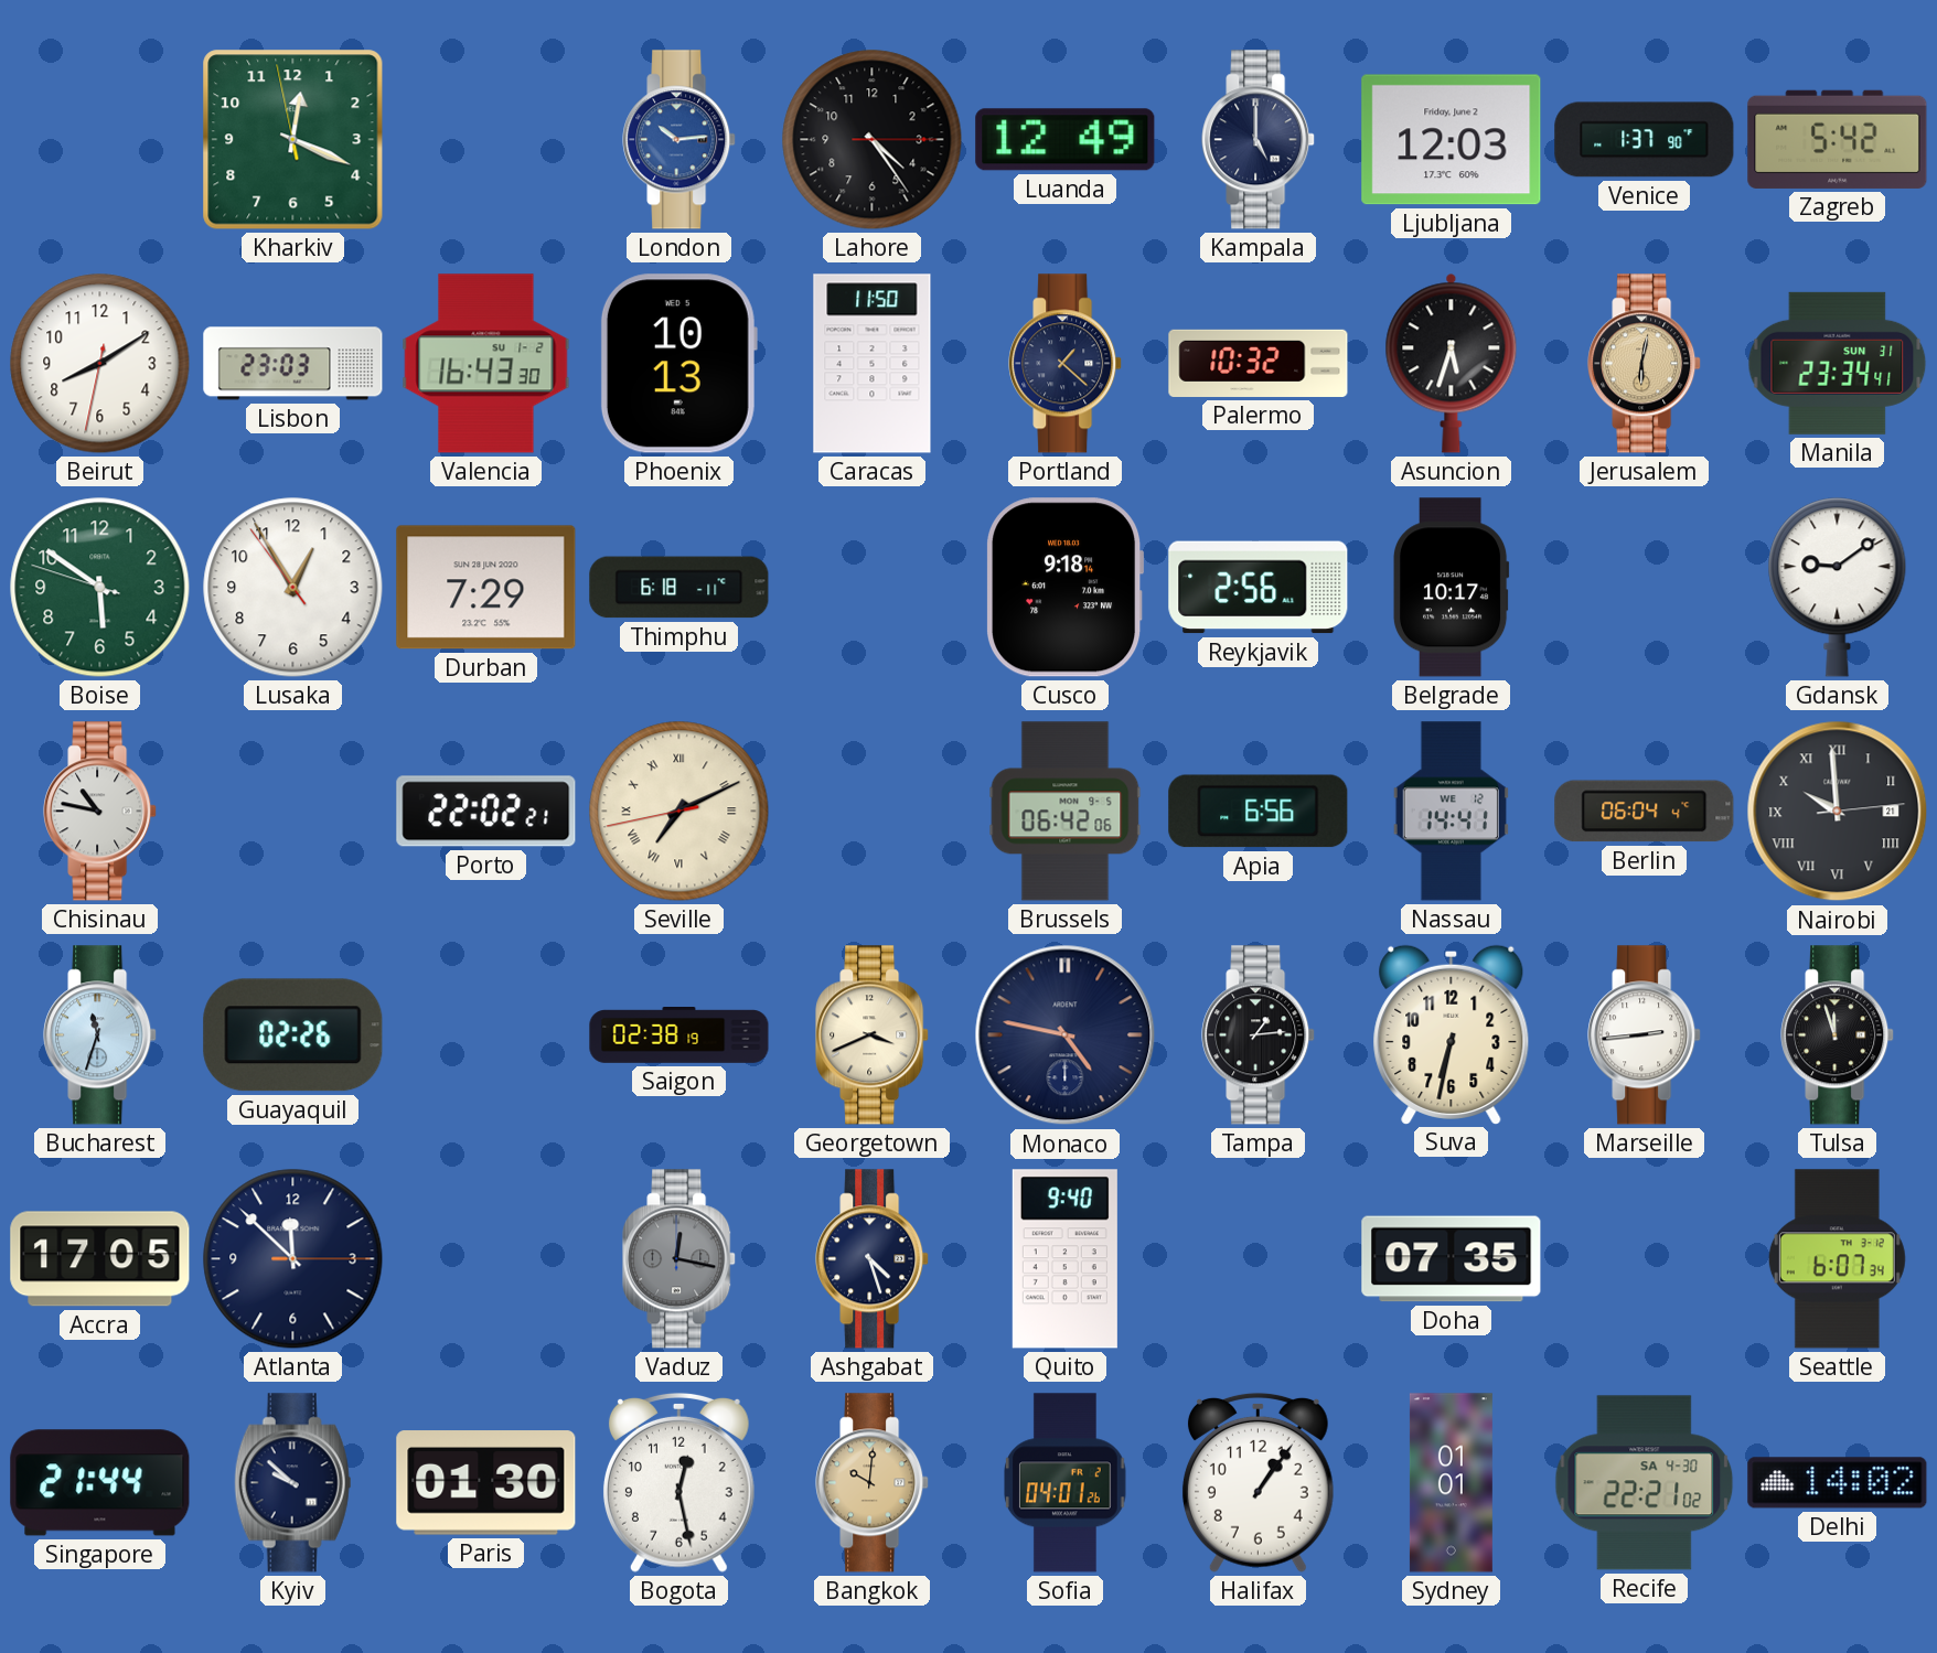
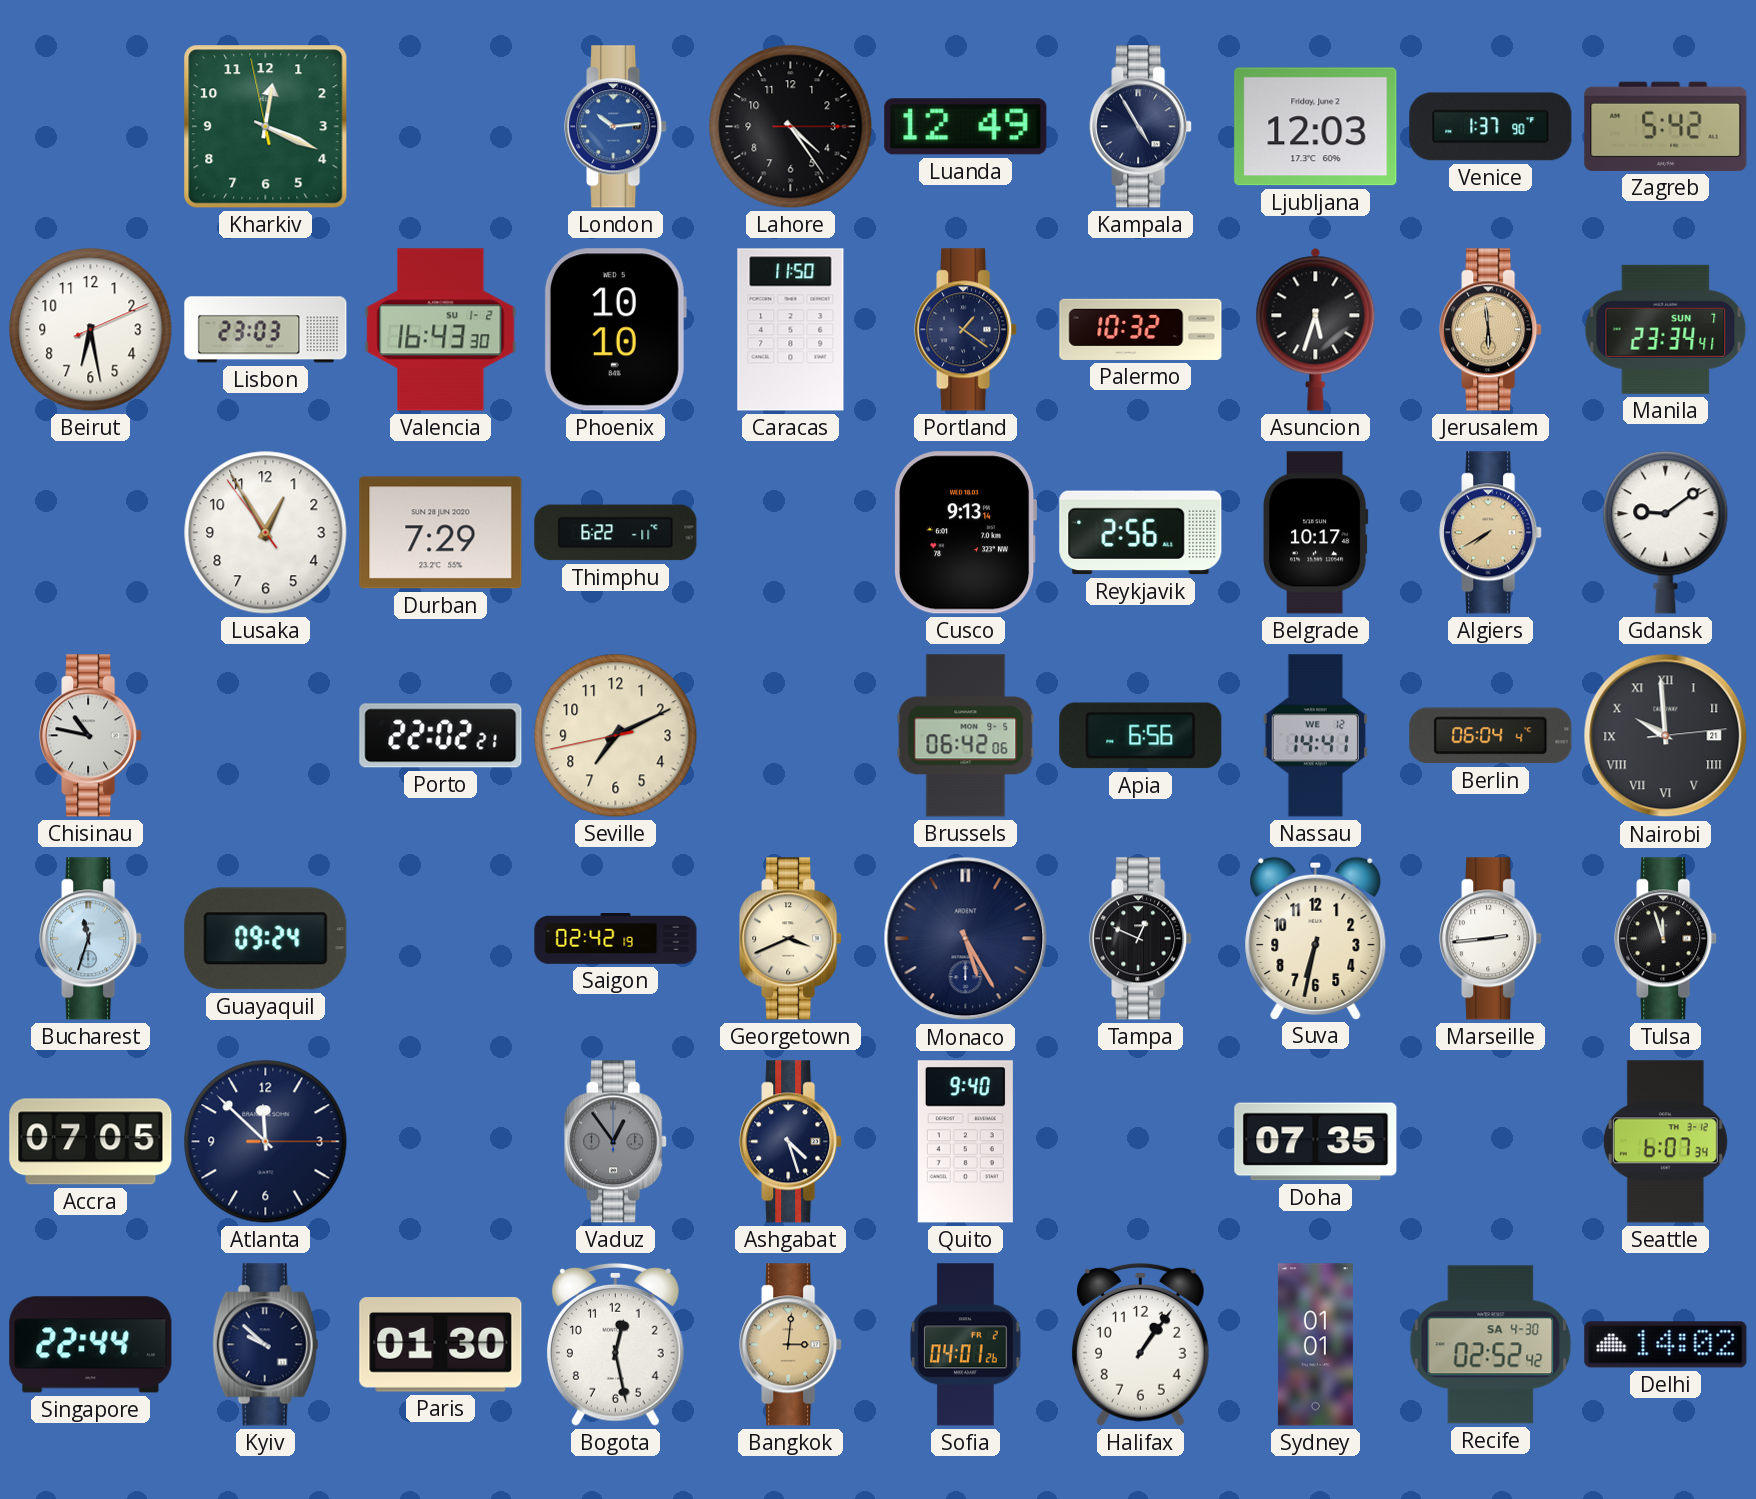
Kampala: 5:00 -> 4:55
Beirut: 8:09 -> 6:28
Phoenix: 10:13 -> 10:10
Portland: 1:22 -> 1:21
Jerusalem: 6:02 -> 5:59
Manila date: SUN 31 -> SUN 7
Boise: 5:50 -> none
Thimphu: 6:18 -> 6:22
Cusco: 9:18 -> 9:13
Algiers: none -> 7:40
Seville numerals: Roman -> Arabic
Guayaquil: 02:26 -> 09:24
Saigon: 02:38 -> 02:42
Monaco: 4:47 -> 5:25
Tampa: 1:14 -> 12:49
Accra: 17:05 -> 07:05
Vaduz: 12:17 -> 12:54
Singapore: 21:44 -> 22:44
Bangkok: 10:01 -> 3:01
Recife: 22:21 -> 02:52
